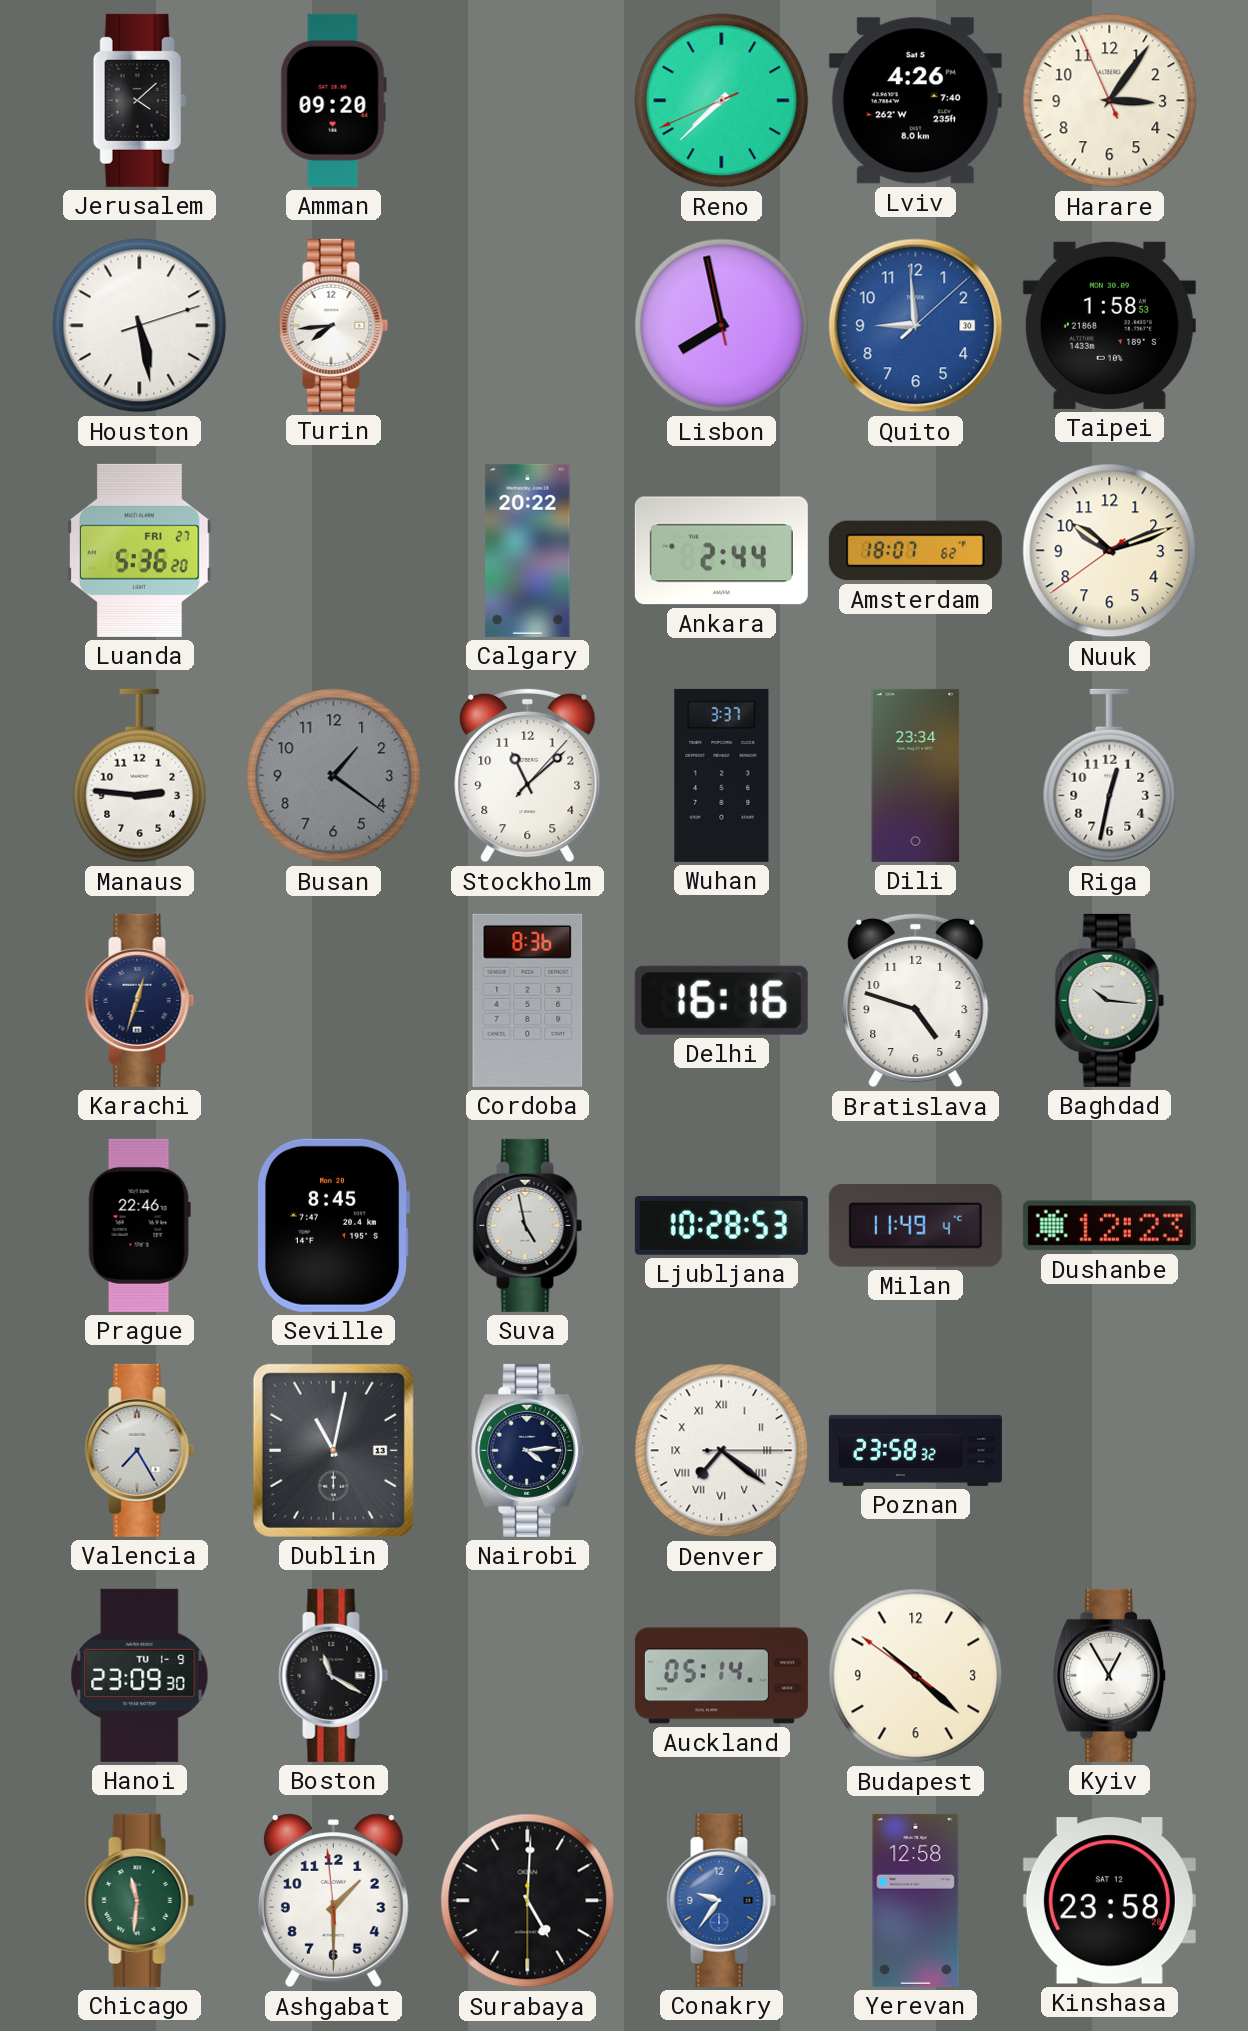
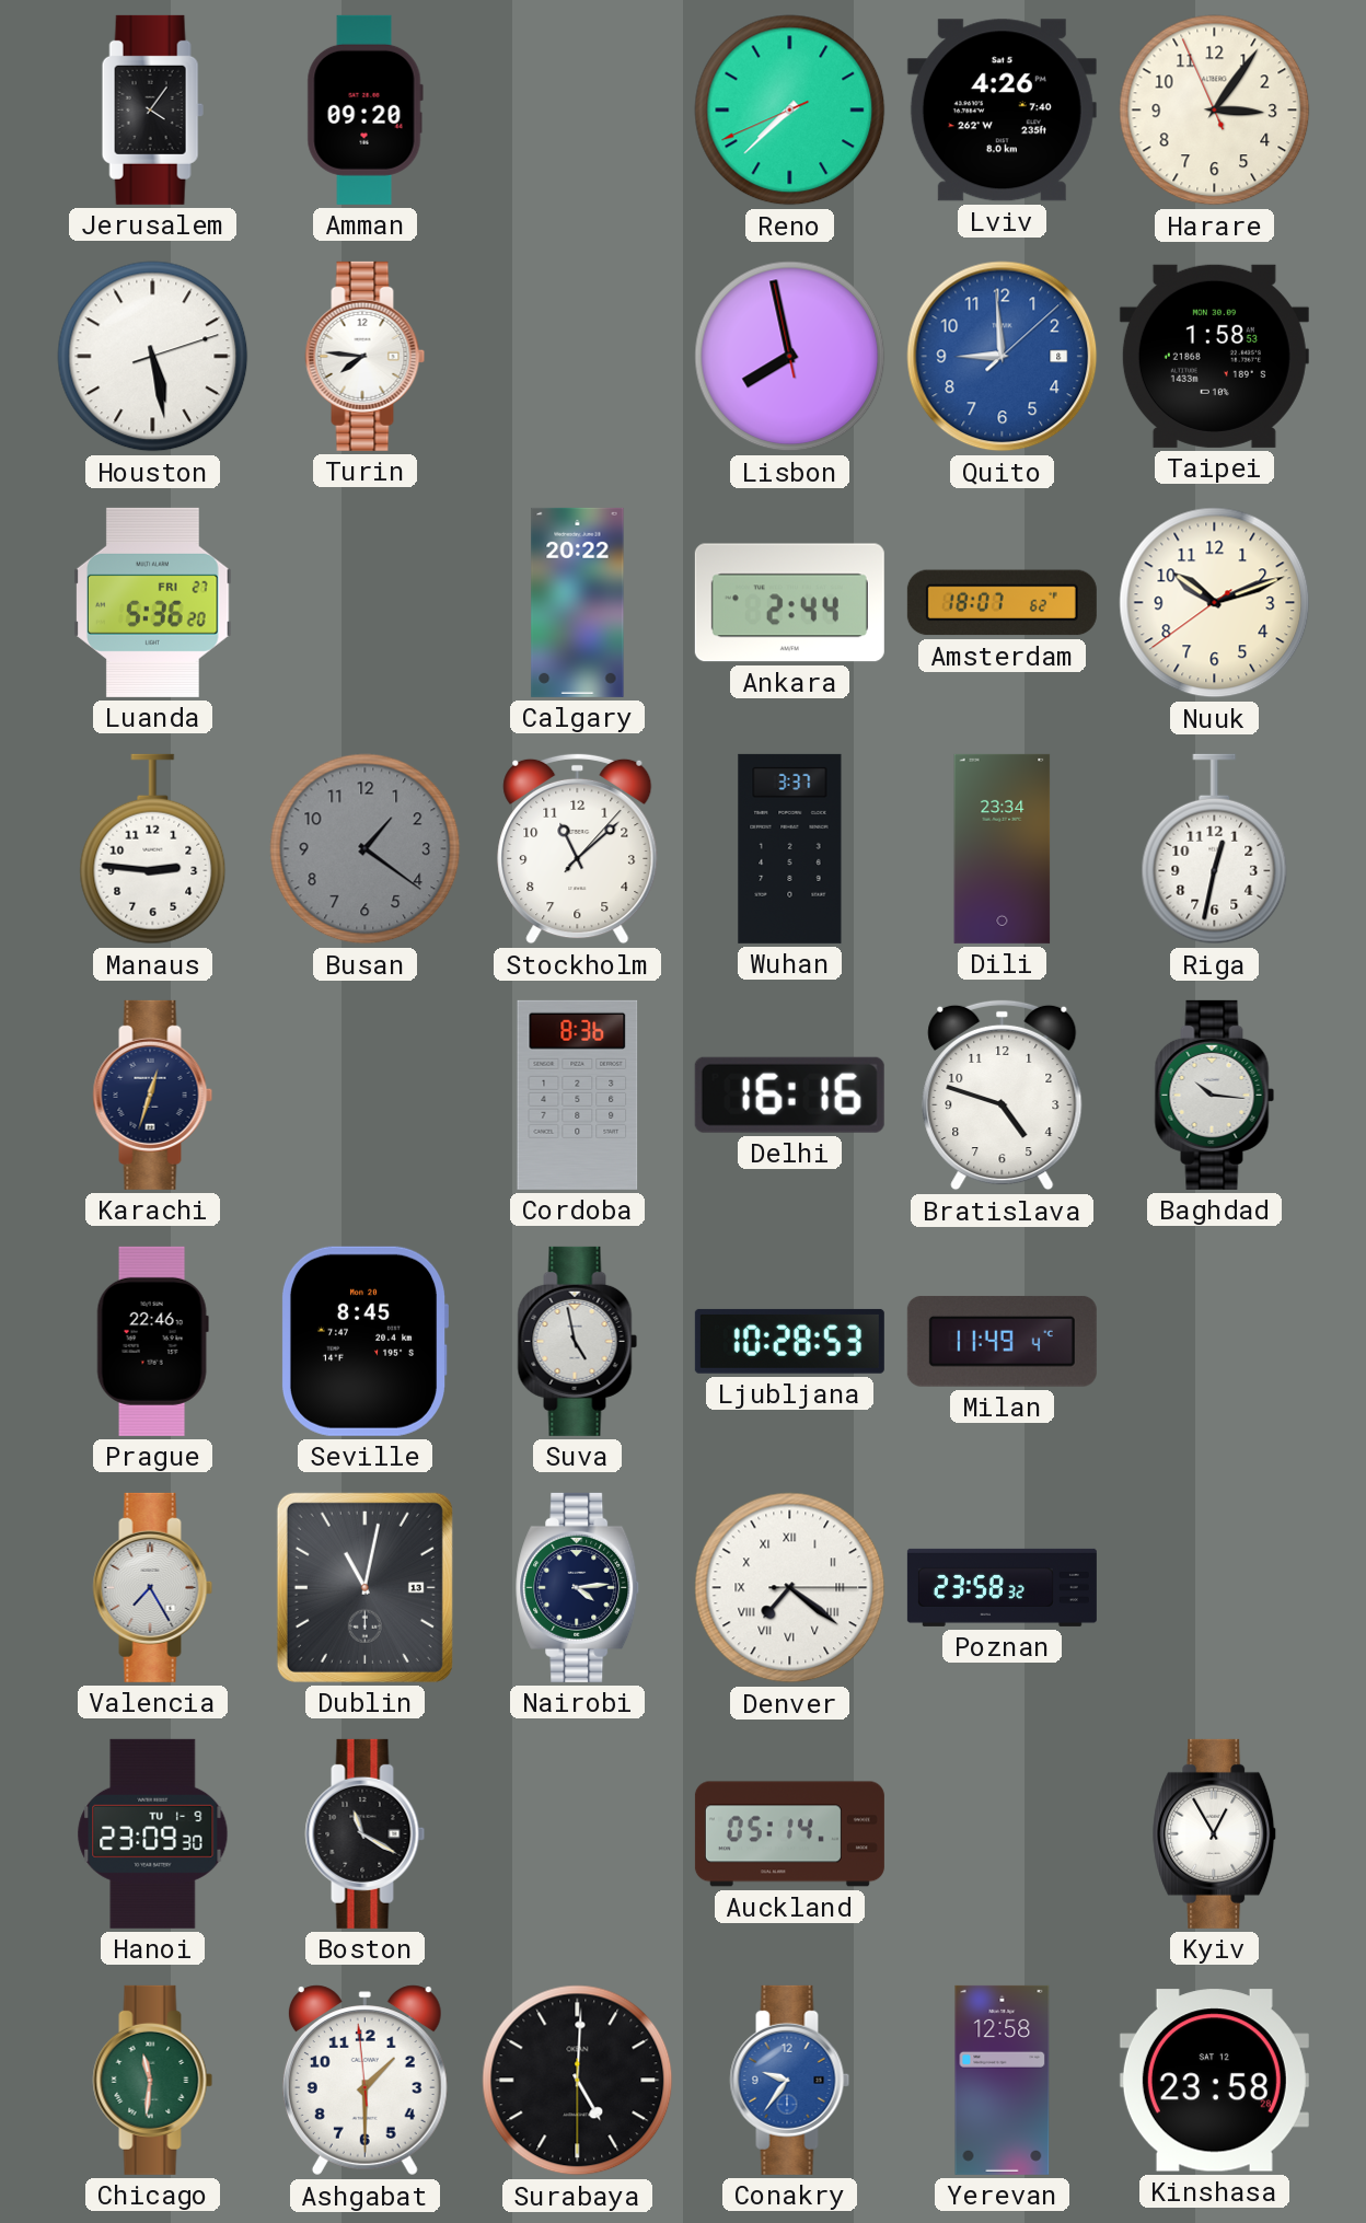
Jerusalem: 4:08 -> 4:06
Turin: 7:44 -> 7:46
Quito date: 30 -> 8
Dushanbe: 12:23 -> none
Budapest: 10:21 -> none
